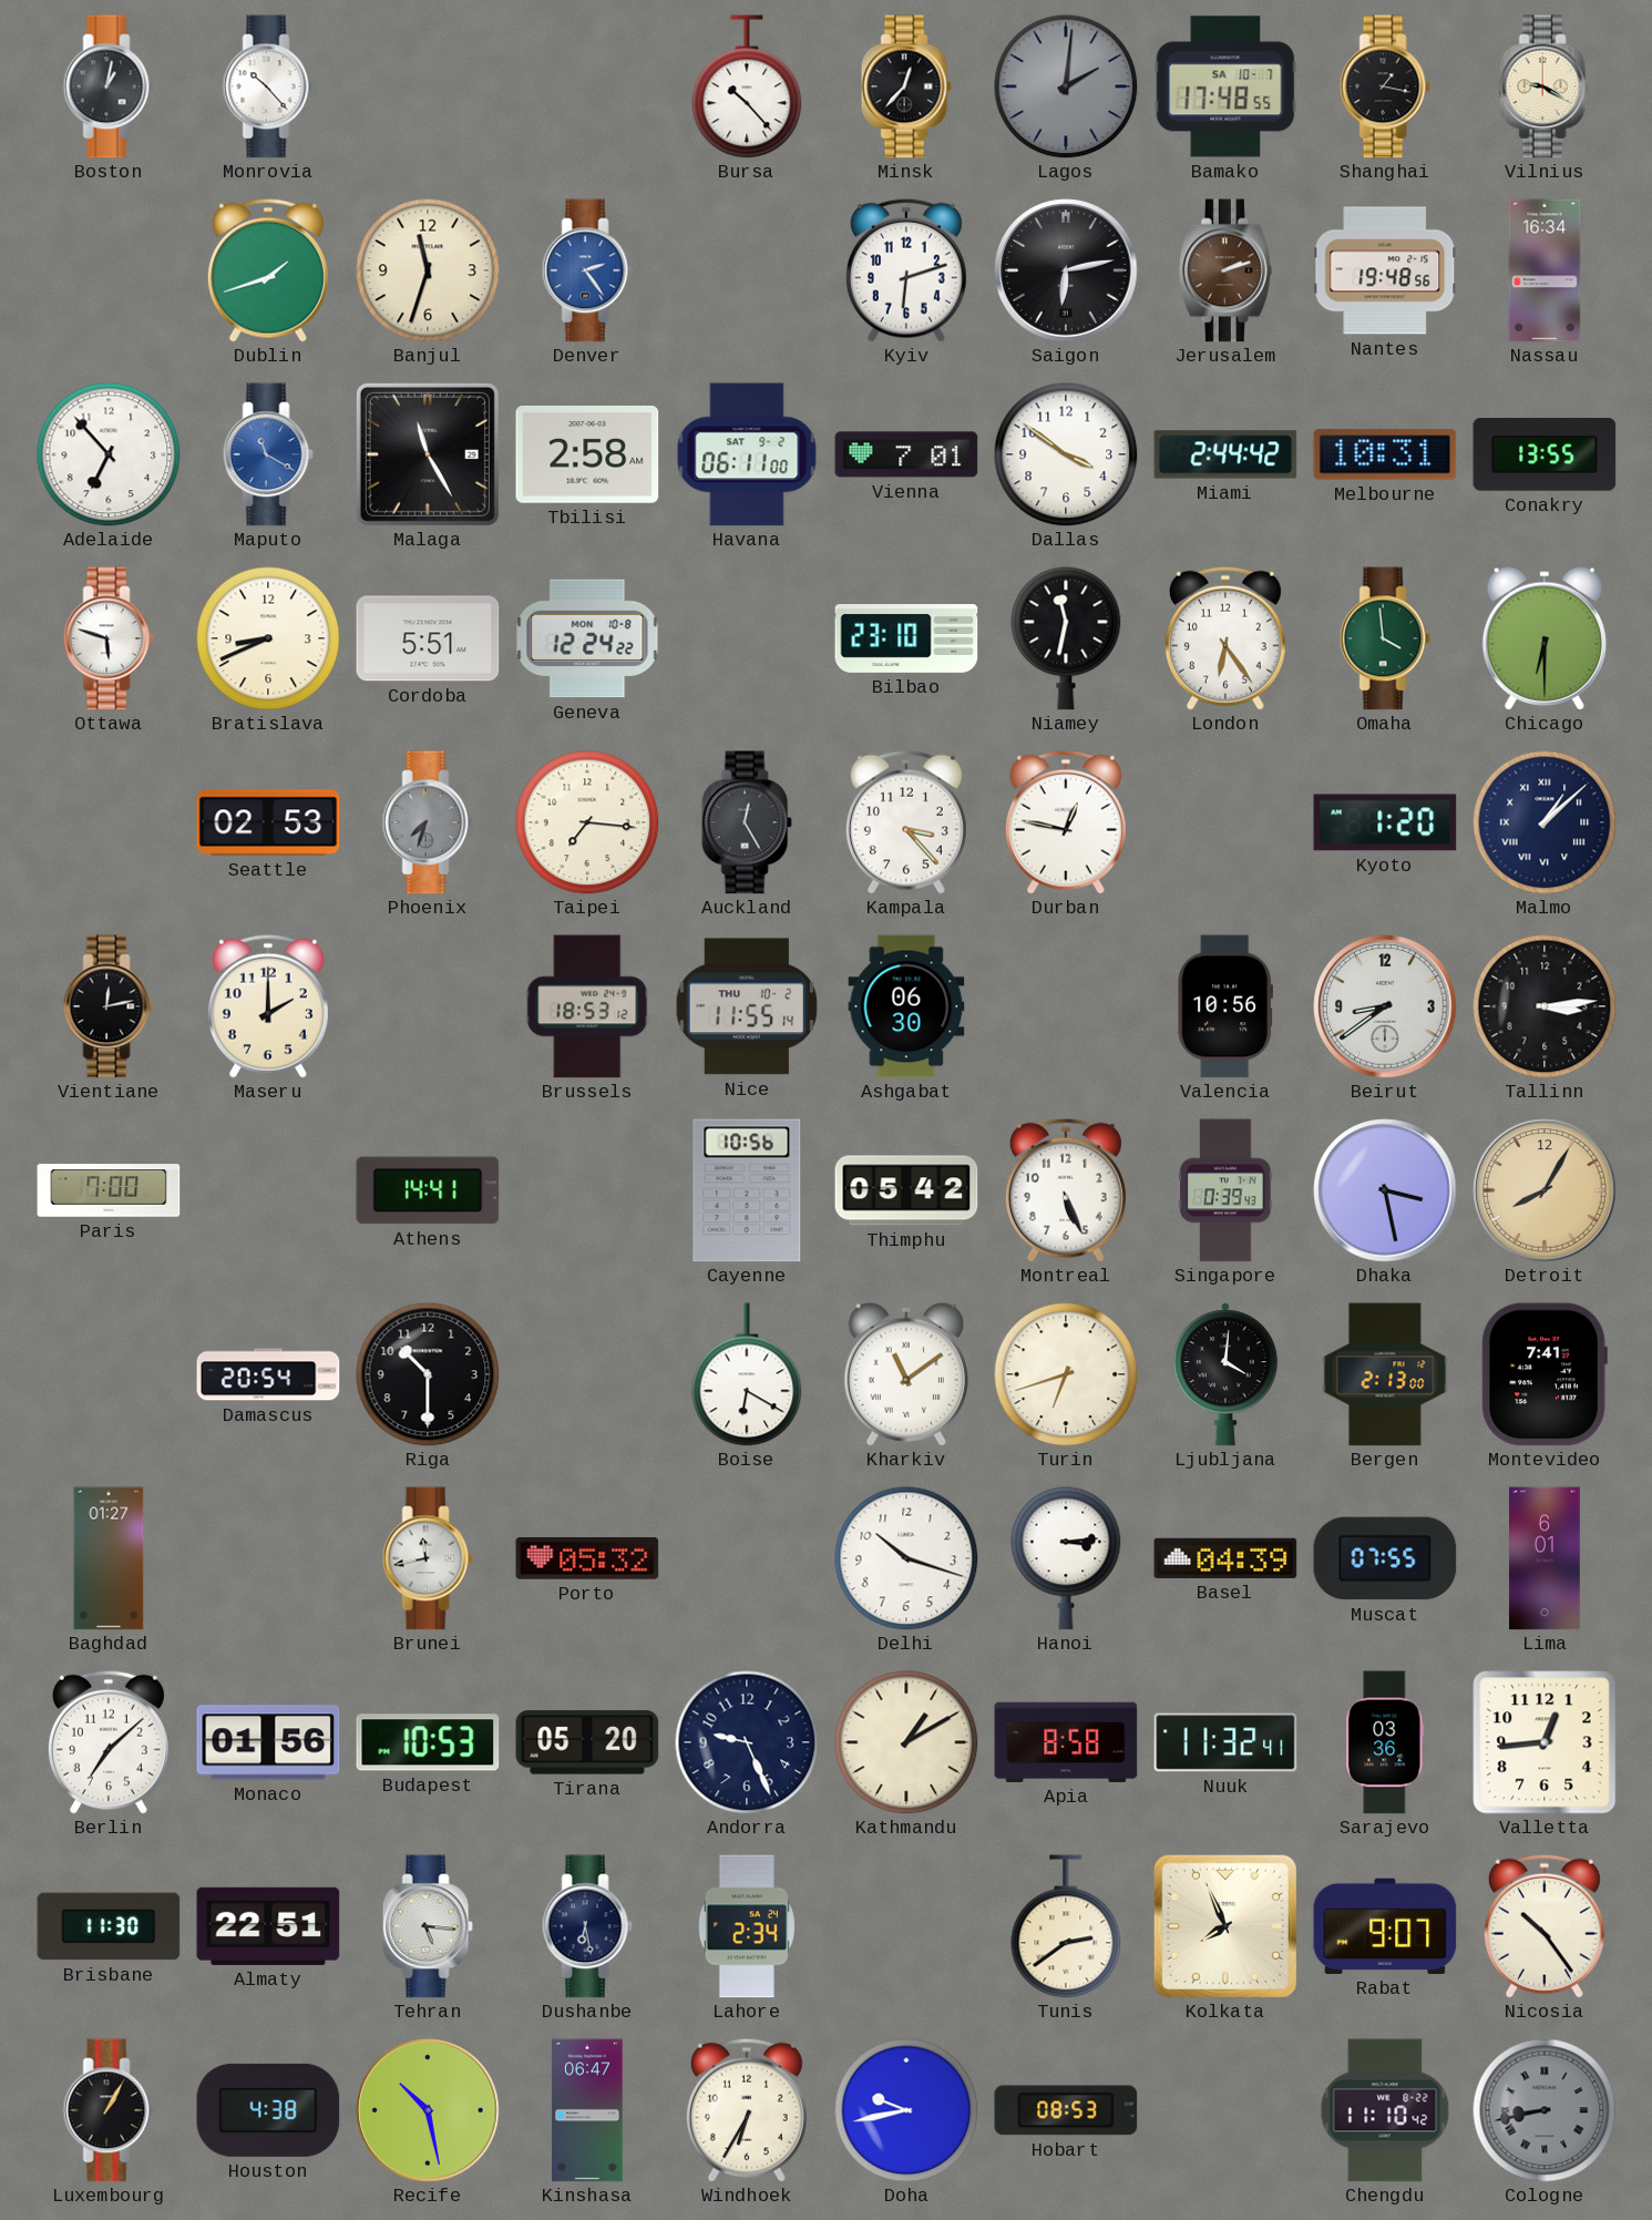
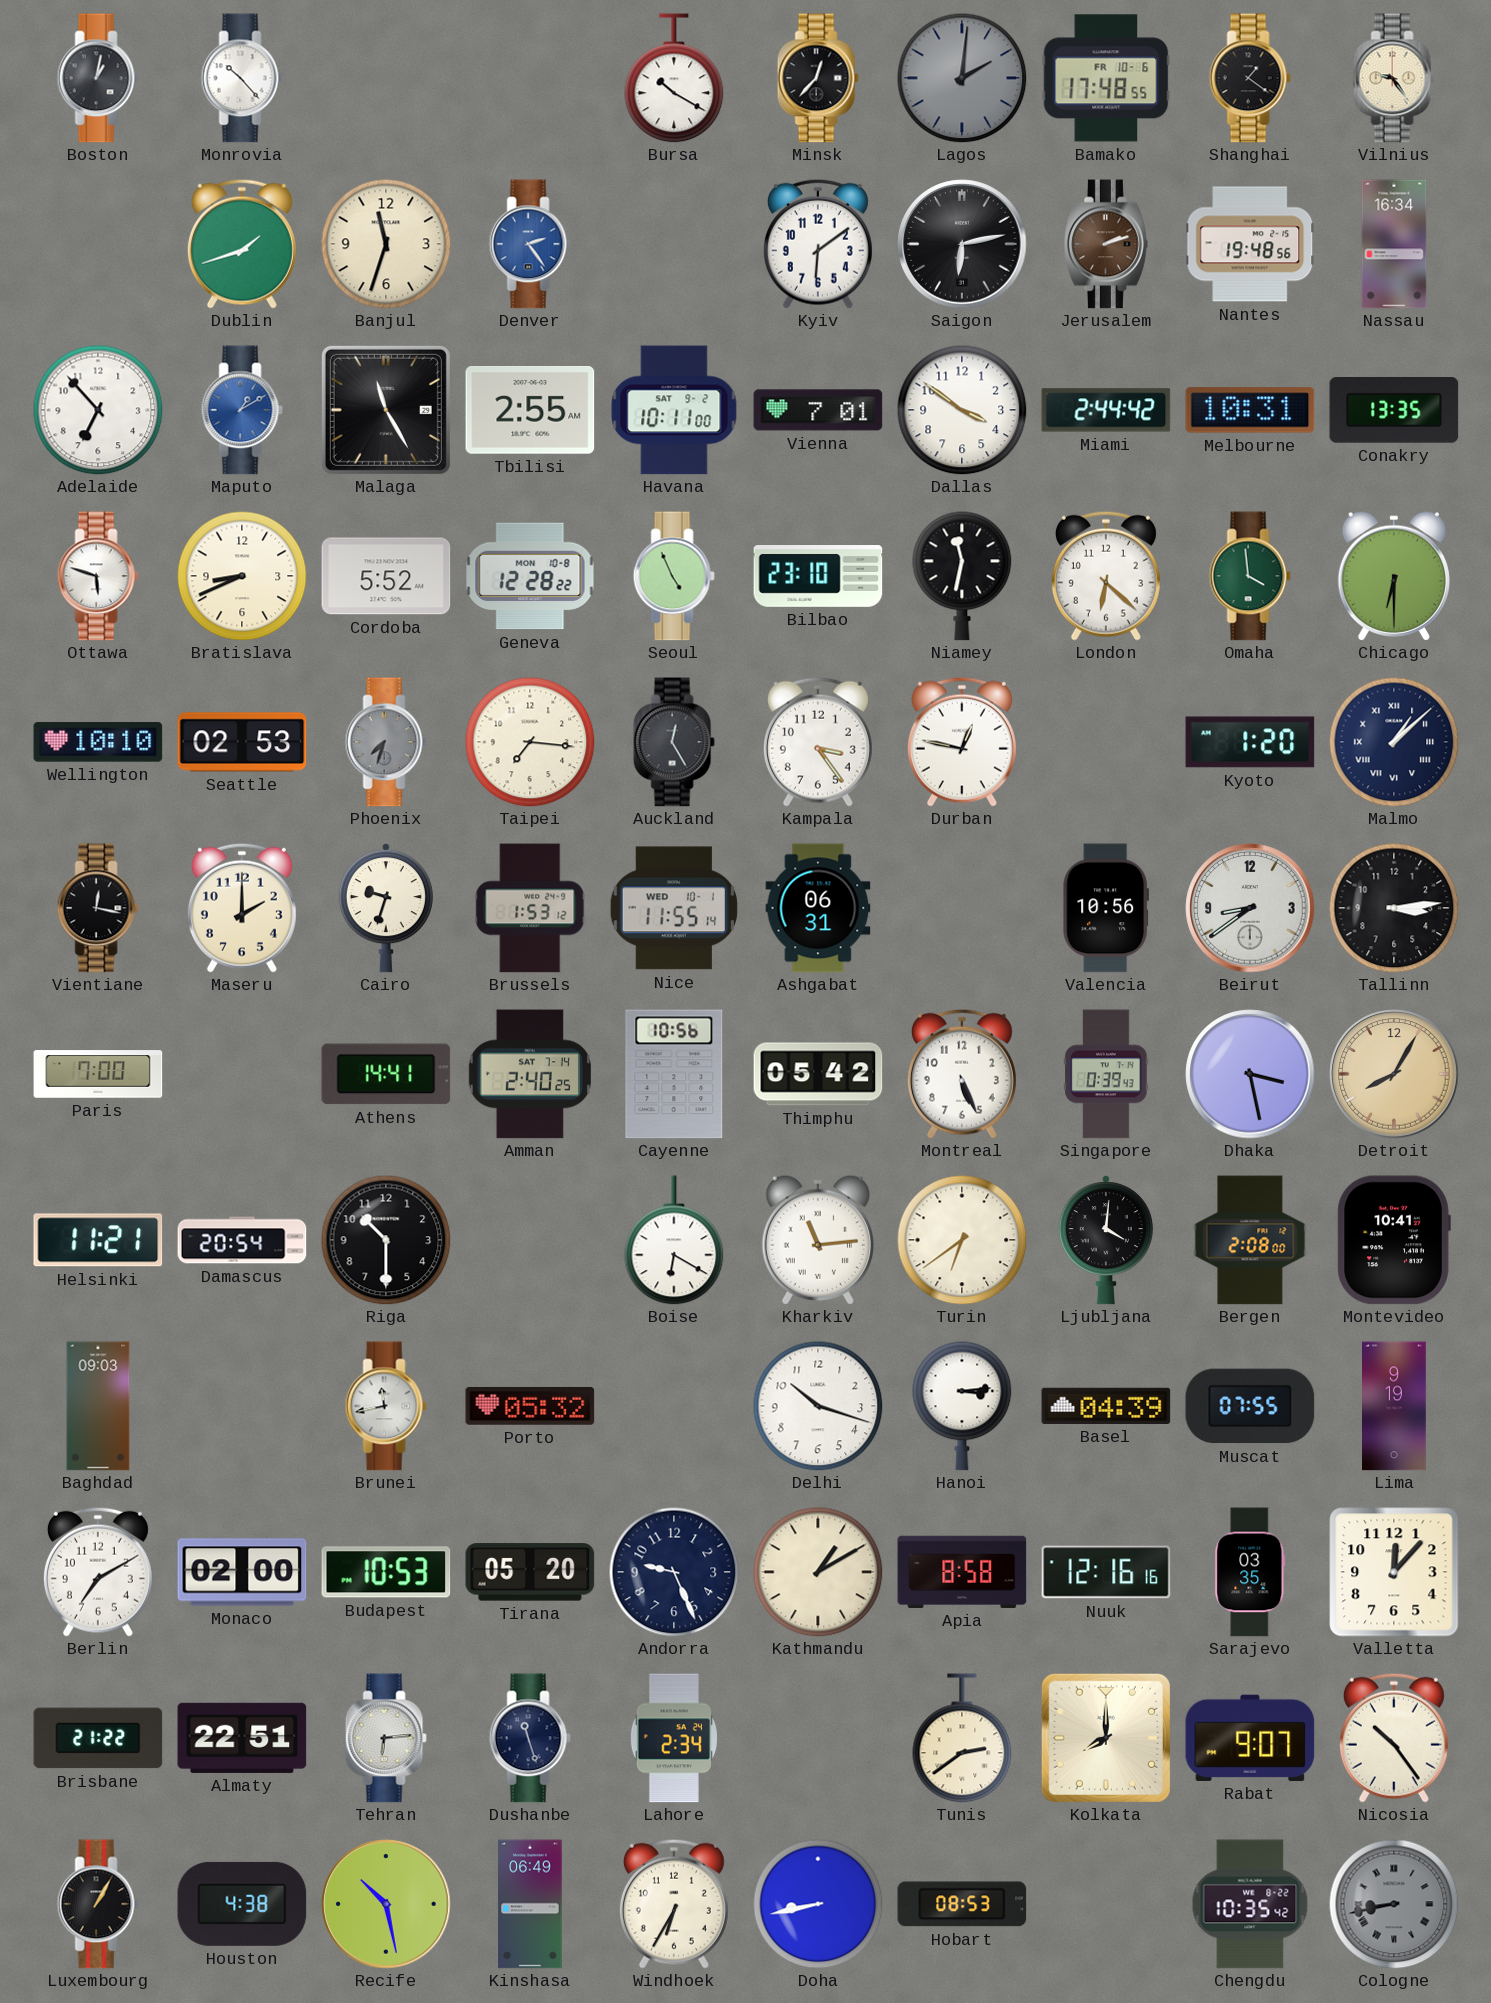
Bursa: 10:23 -> 10:20
Bamako date: SA 10-7 -> FR 10-6
Shanghai: 1:17 -> 1:21
Vilnius: 9:20 -> 9:24
Kyiv: 6:12 -> 6:09
Maputo: 11:20 -> 1:10
Tbilisi: 2:58 -> 2:55
Havana: 06:11 -> 10:11
Conakry: 13:55 -> 13:35
Cordoba: 5:51 -> 5:52
Geneva: 12:24 -> 12:28
Seoul: none -> 4:56
London: 6:24 -> 6:22
Wellington: none -> 10:10
Kampala: 3:23 -> 3:24
Vientiane: 12:13 -> 12:17
Cairo: none -> 9:33
Brussels: 18:53 -> 1:53
Nice date: THU 10-2 -> WED 10-1
Ashgabat: 06:30 -> 06:31
Amman: none -> 2:40
Helsinki: none -> 11:21
Kharkiv: 11:09 -> 11:14
Turin: 6:42 -> 6:39
Bergen: 2:13 -> 2:08
Montevideo: 7:41 -> 10:41
Baghdad: 01:27 -> 09:03
Lima: 6:01 -> 9:19
Berlin: 7:08 -> 7:10
Monaco: 01:56 -> 02:00
Nuuk: 11:32 -> 12:16
Sarajevo: 03:36 -> 03:35
Valletta: 12:44 -> 12:07
Brisbane: 11:30 -> 21:22
Tehran: 5:16 -> 6:14
Dushanbe: 6:28 -> 11:27
Kolkata: 7:56 -> 8:00
Kinshasa: 06:47 -> 06:49
Doha: 9:43 -> 8:43
Chengdu: 11:10 -> 10:35
